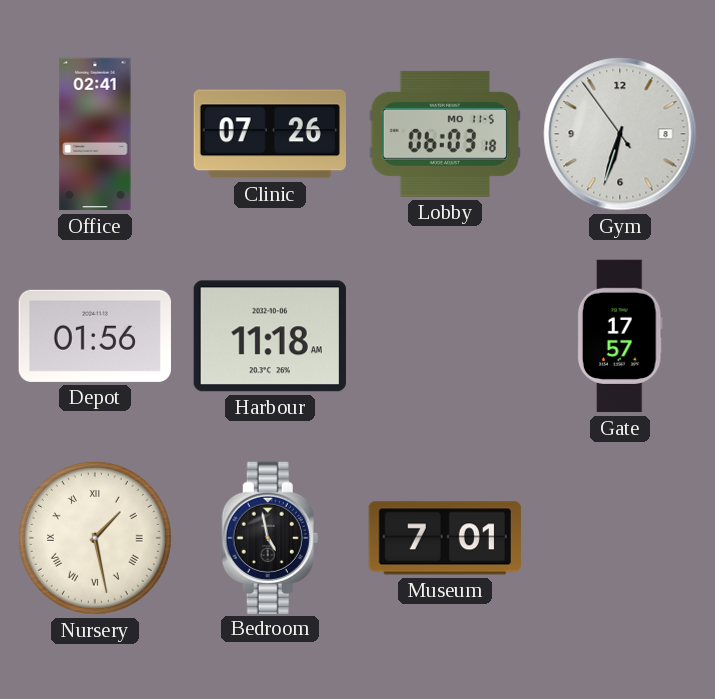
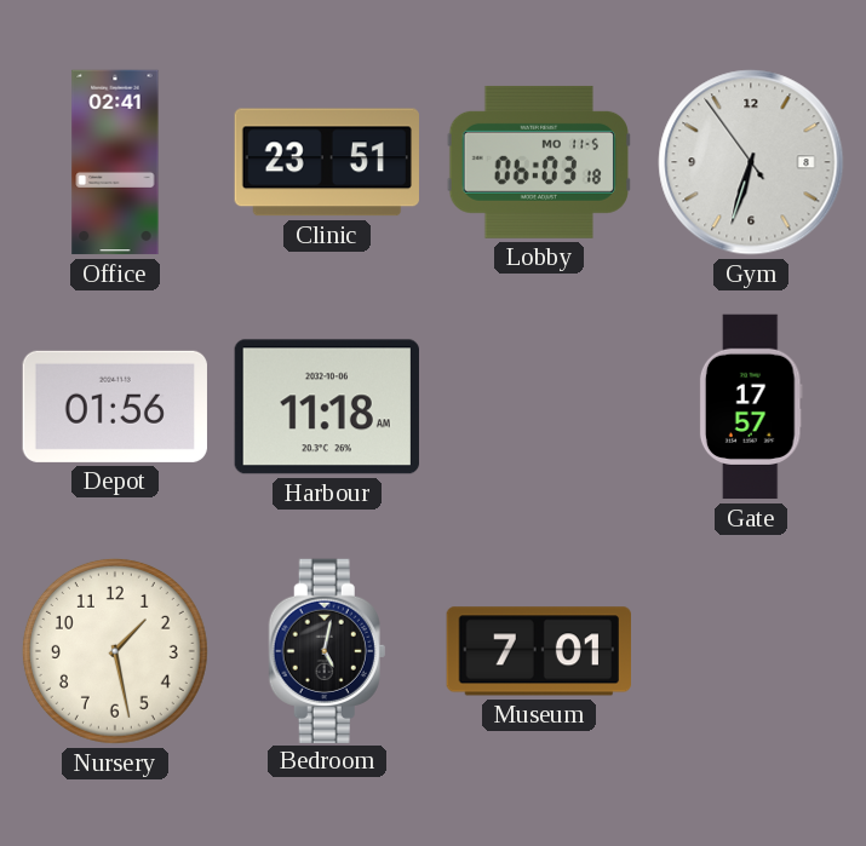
Clinic: 07:26 -> 23:51
Nursery numerals: Roman -> Arabic
Bedroom: 4:58 -> 5:02
